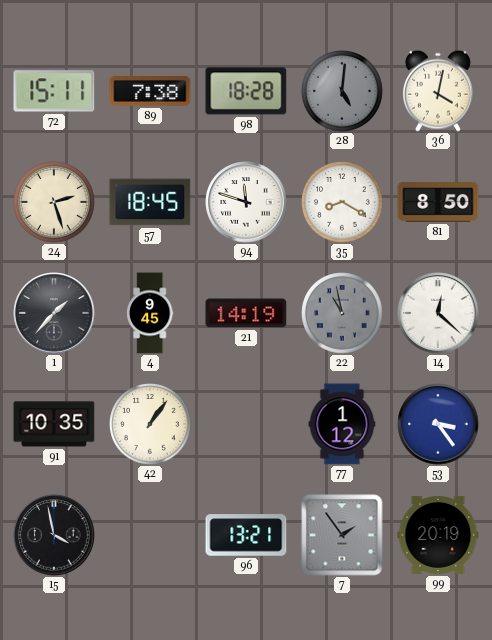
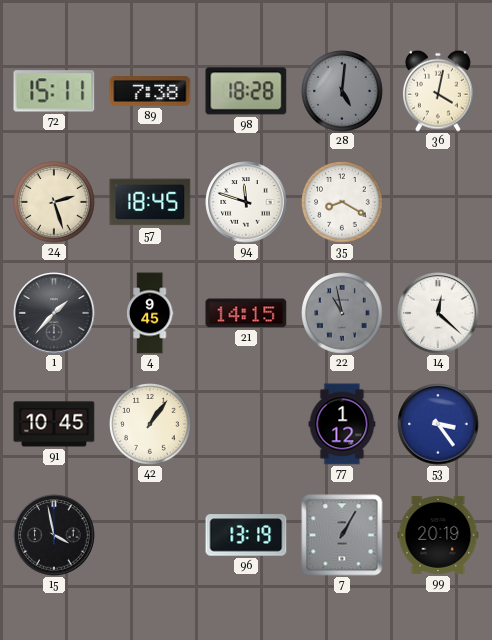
81: 8:50 -> none
21: 14:19 -> 14:15
91: 10:35 -> 10:45
96: 13:21 -> 13:19
7: 1:54 -> 1:05
